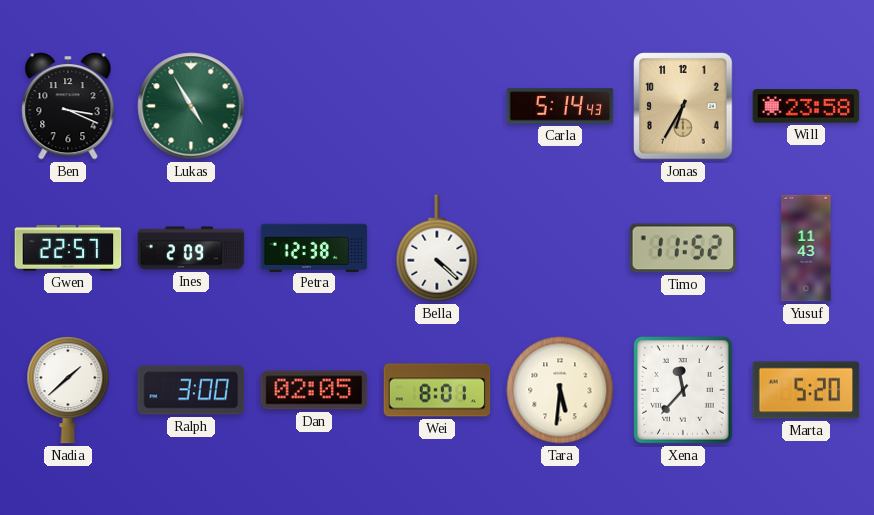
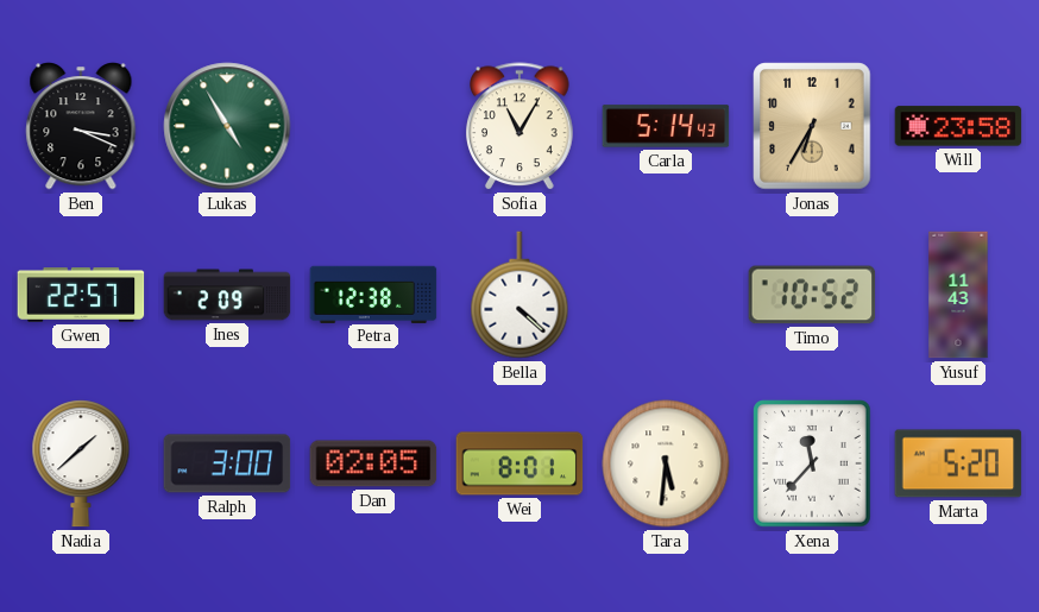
Sofia: none -> 11:05
Timo: 11:52 -> 10:52
